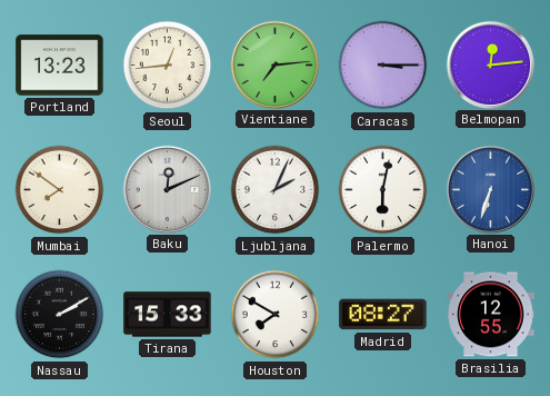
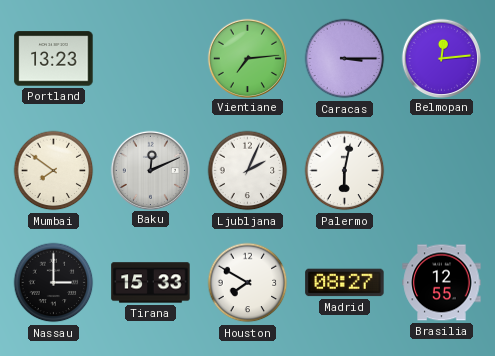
Seoul: 12:44 -> none
Hanoi: 6:33 -> none
Nassau: 2:10 -> 3:00
